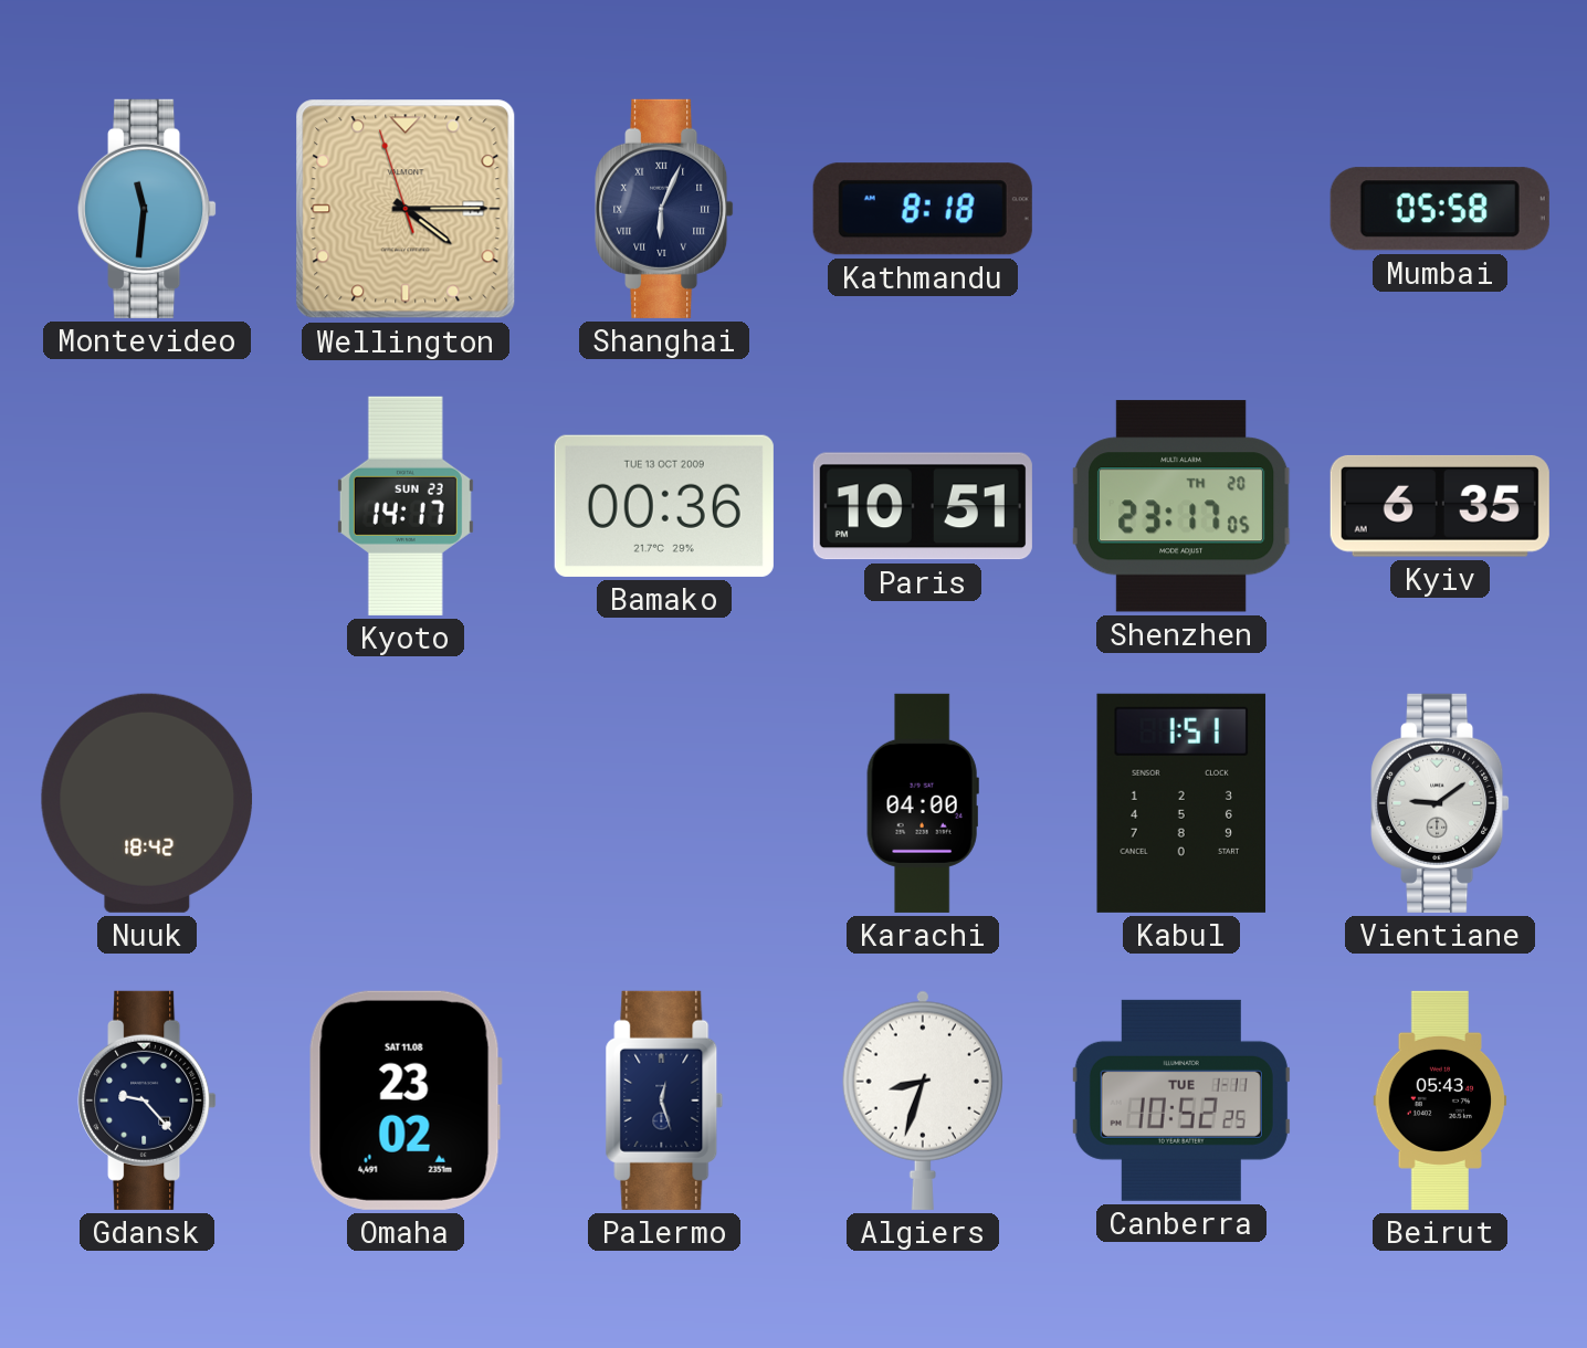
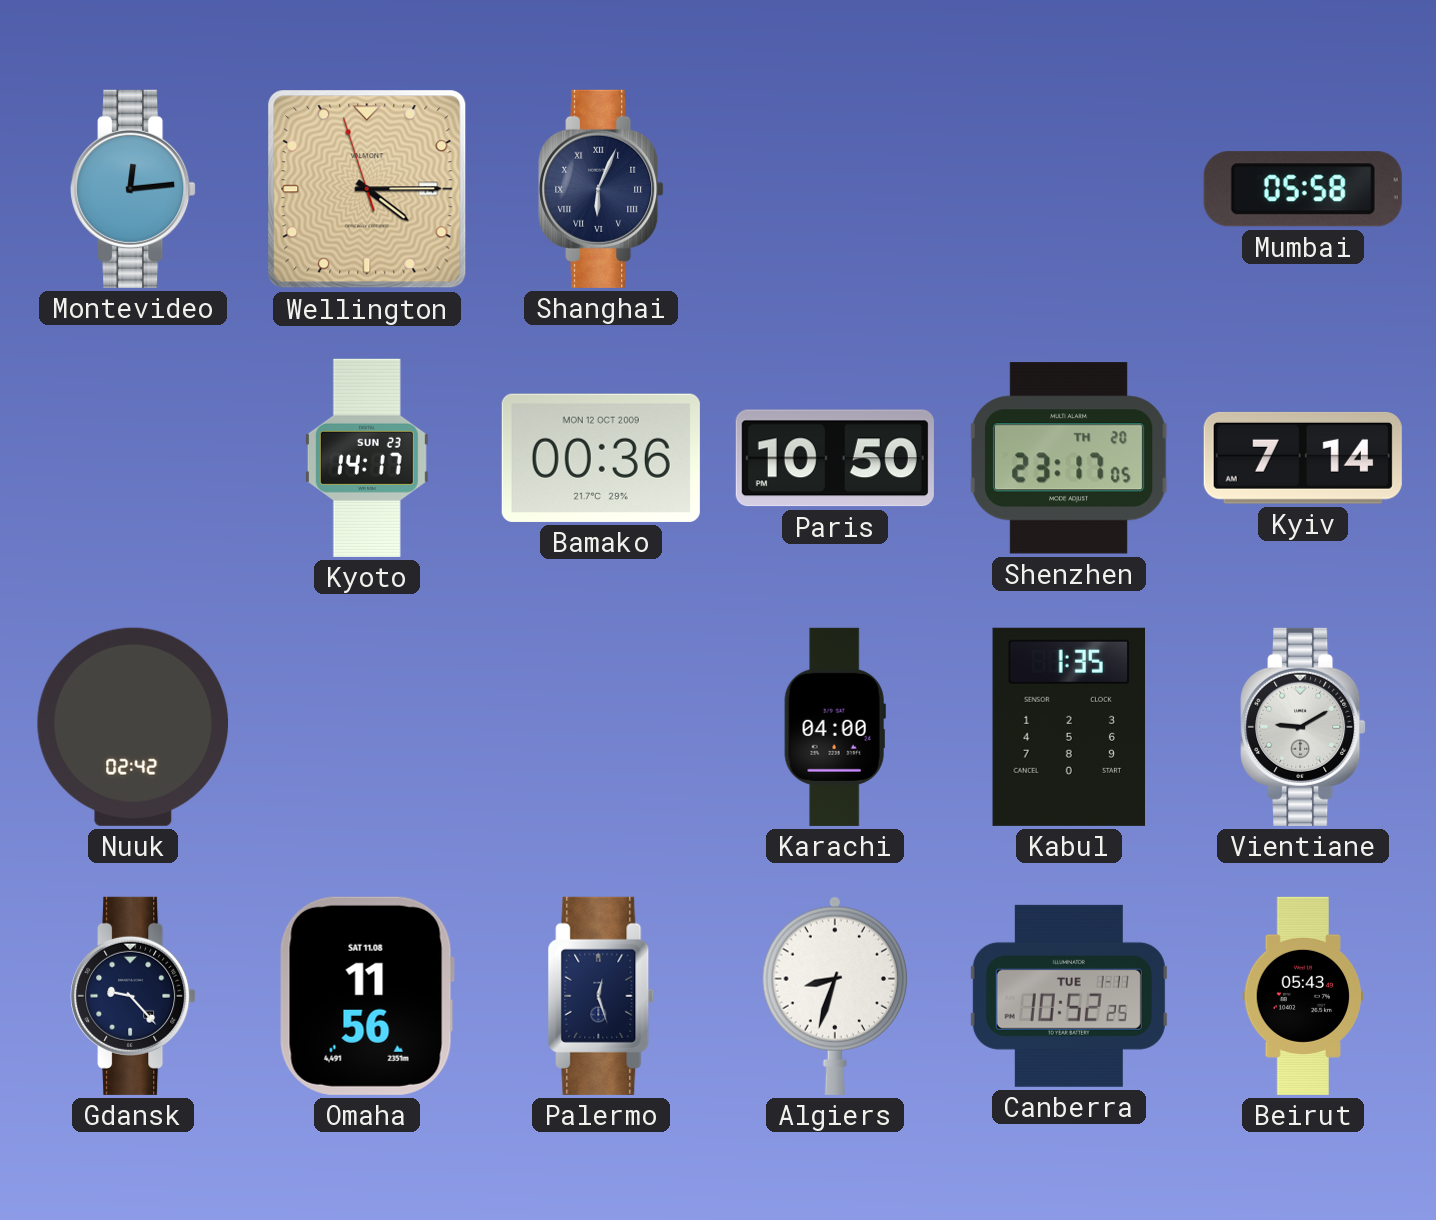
Montevideo: 11:31 -> 12:14
Kathmandu: 8:18 -> none
Bamako date: TUE 13 OCT 2009 -> MON 12 OCT 2009
Paris: 10:51 -> 10:50
Kyiv: 6:35 -> 7:14
Nuuk: 18:42 -> 02:42
Kabul: 1:51 -> 1:35
Vientiane: 9:09 -> 9:10
Omaha: 23:02 -> 11:56
